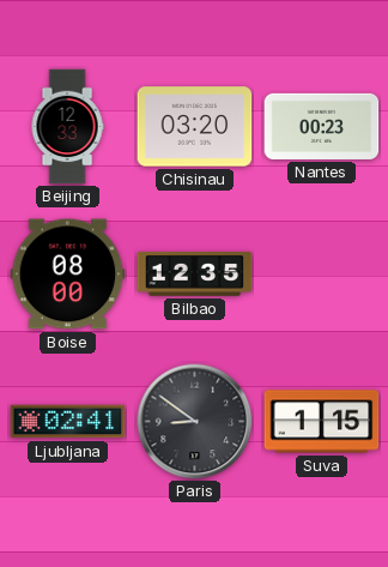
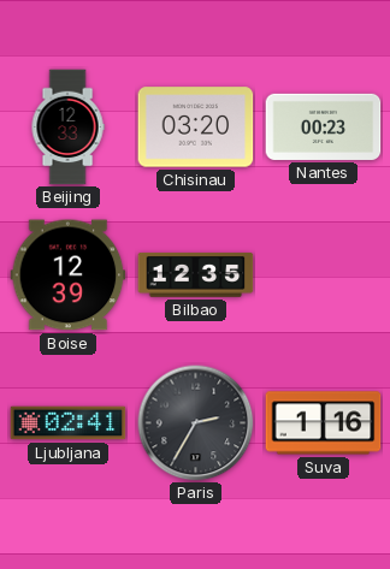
Boise: 08:00 -> 12:39
Paris: 8:51 -> 2:35
Suva: 1:15 -> 1:16
